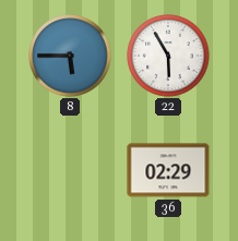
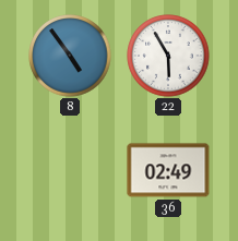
8: 5:45 -> 4:54
36: 02:29 -> 02:49
